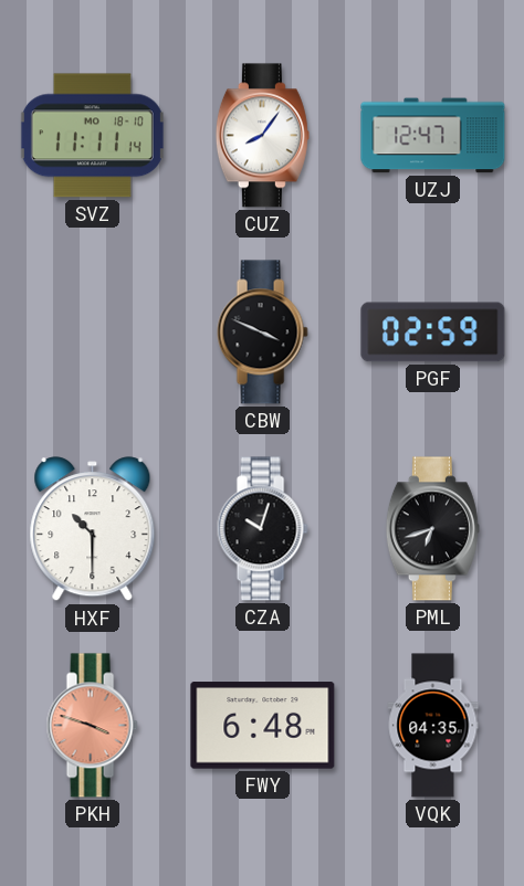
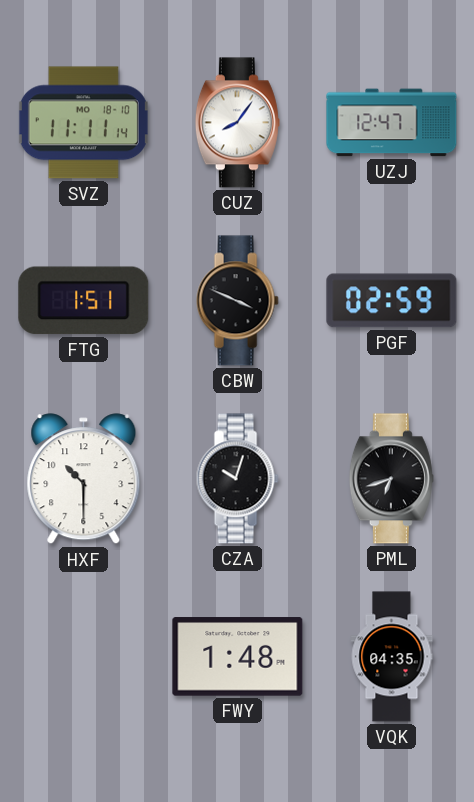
FTG: none -> 1:51
PKH: 3:48 -> none
FWY: 6:48 -> 1:48
